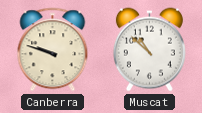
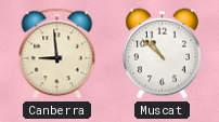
Canberra: 9:48 -> 8:59
